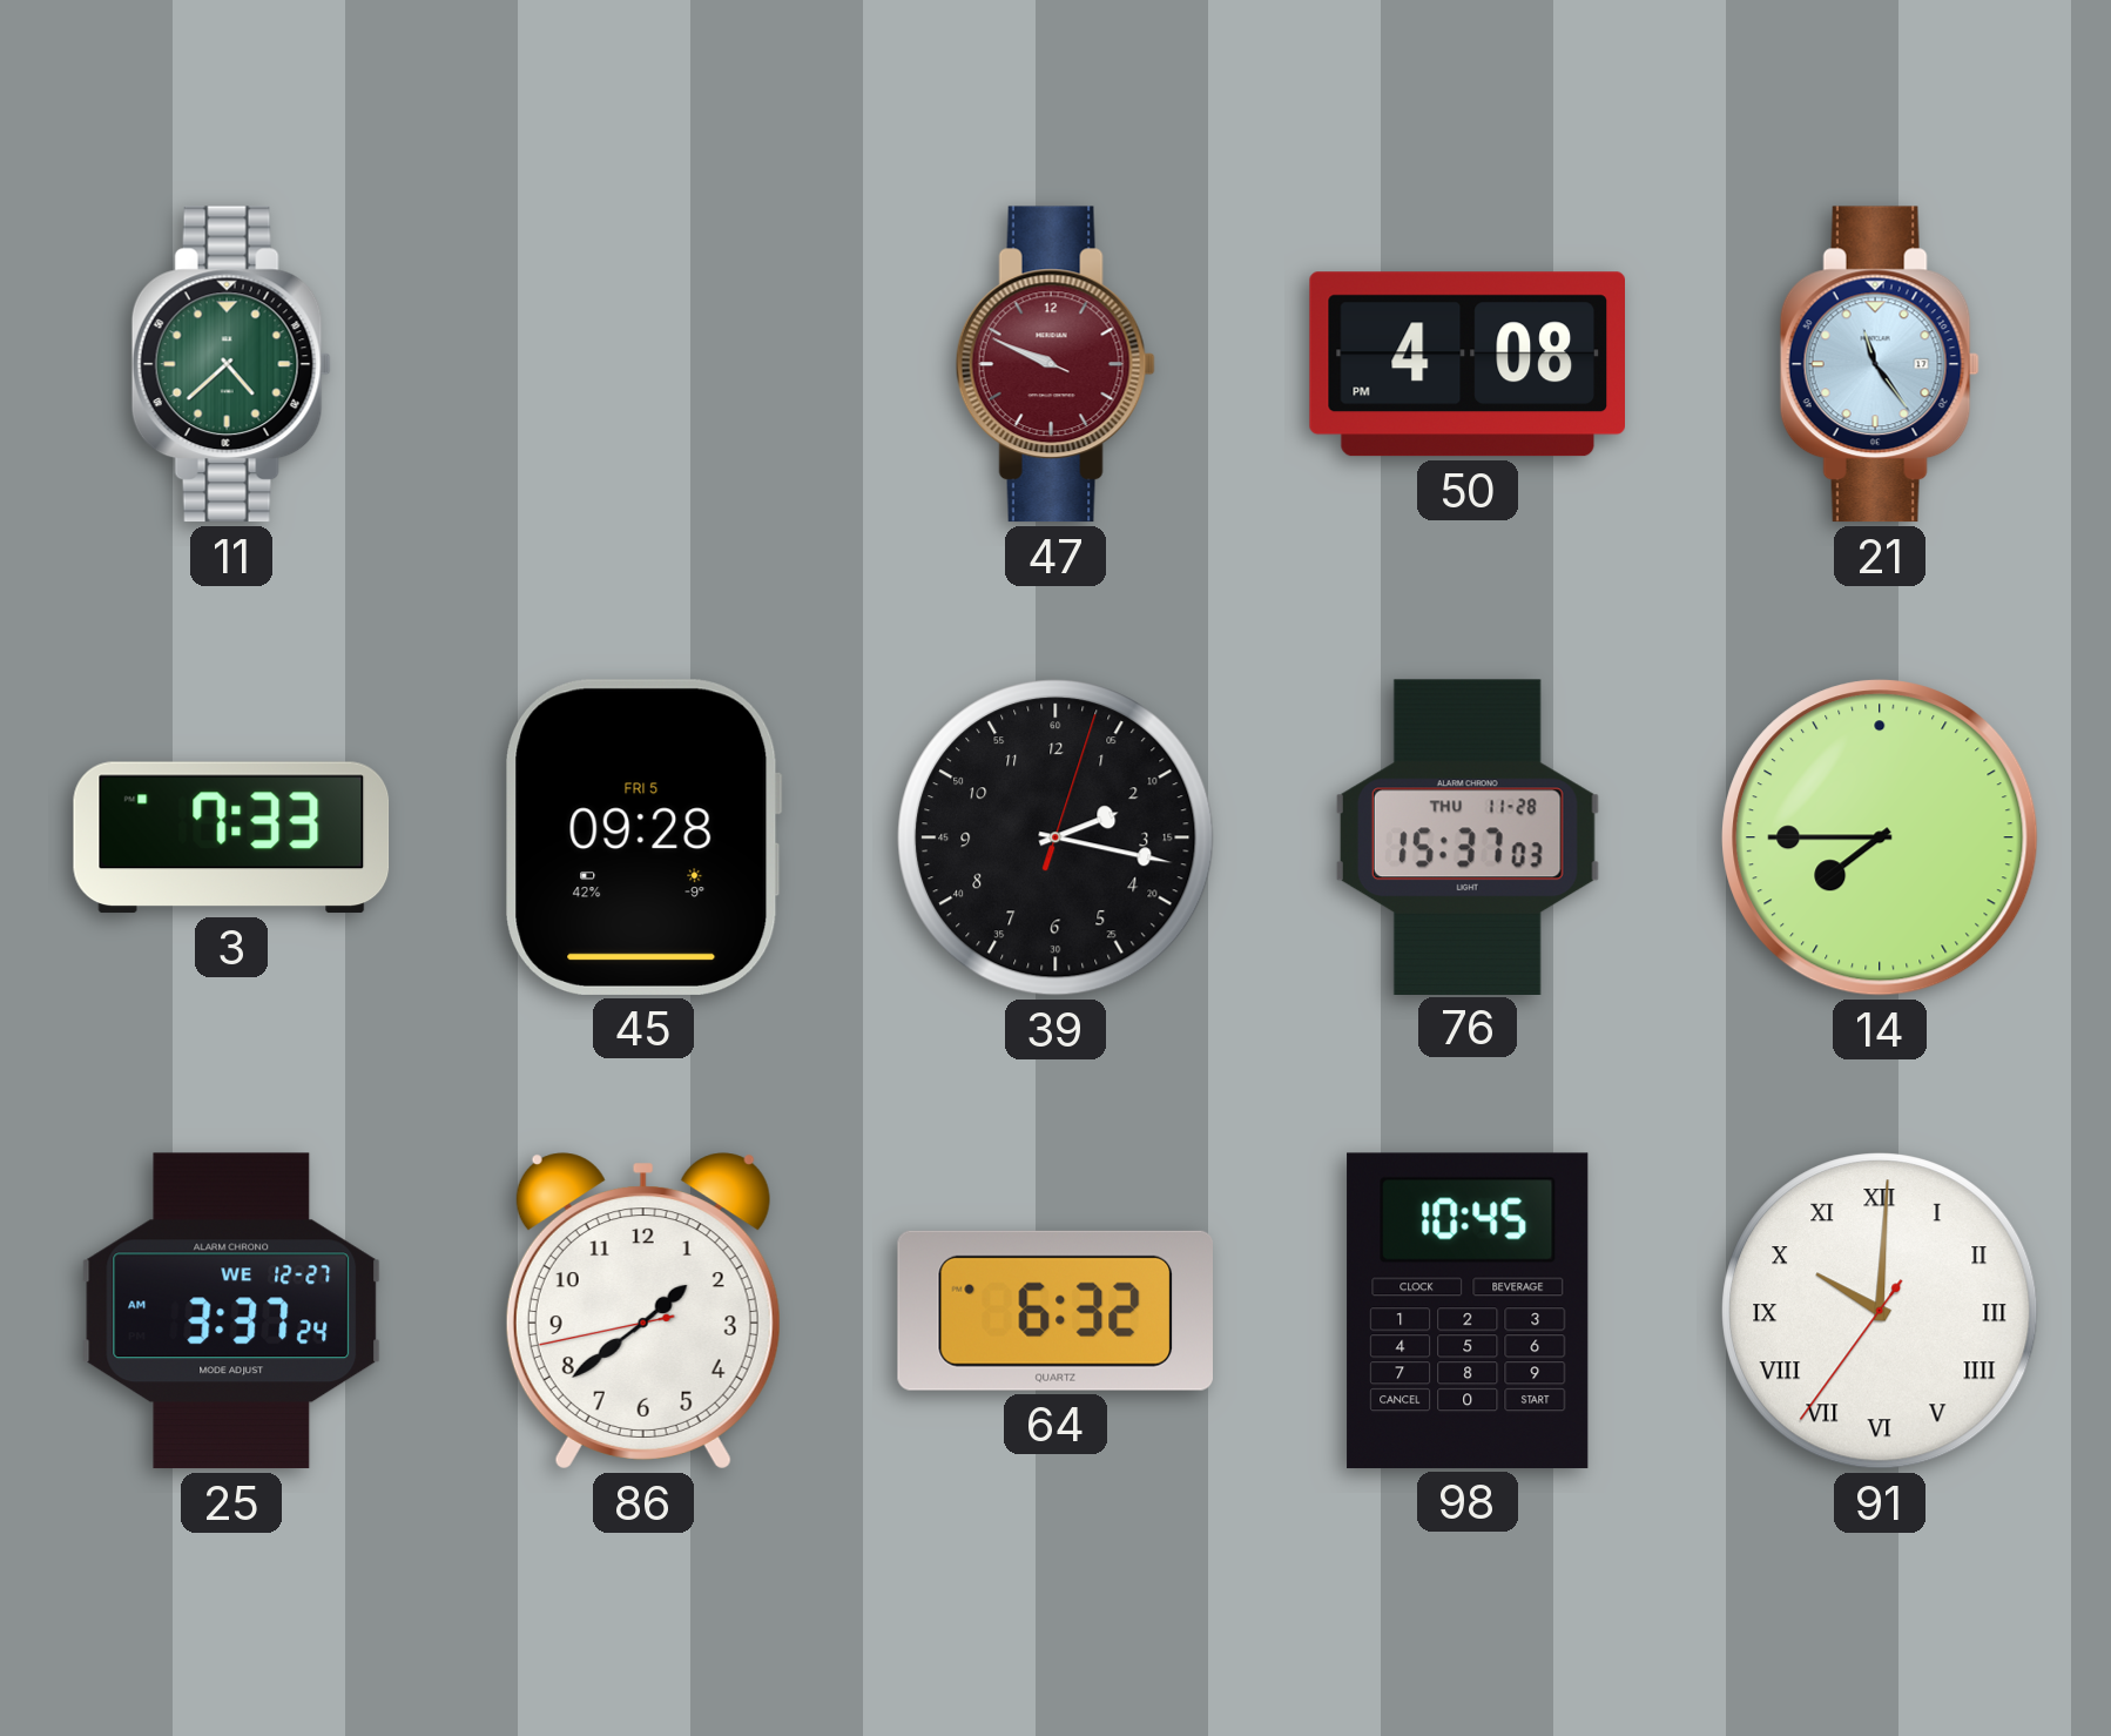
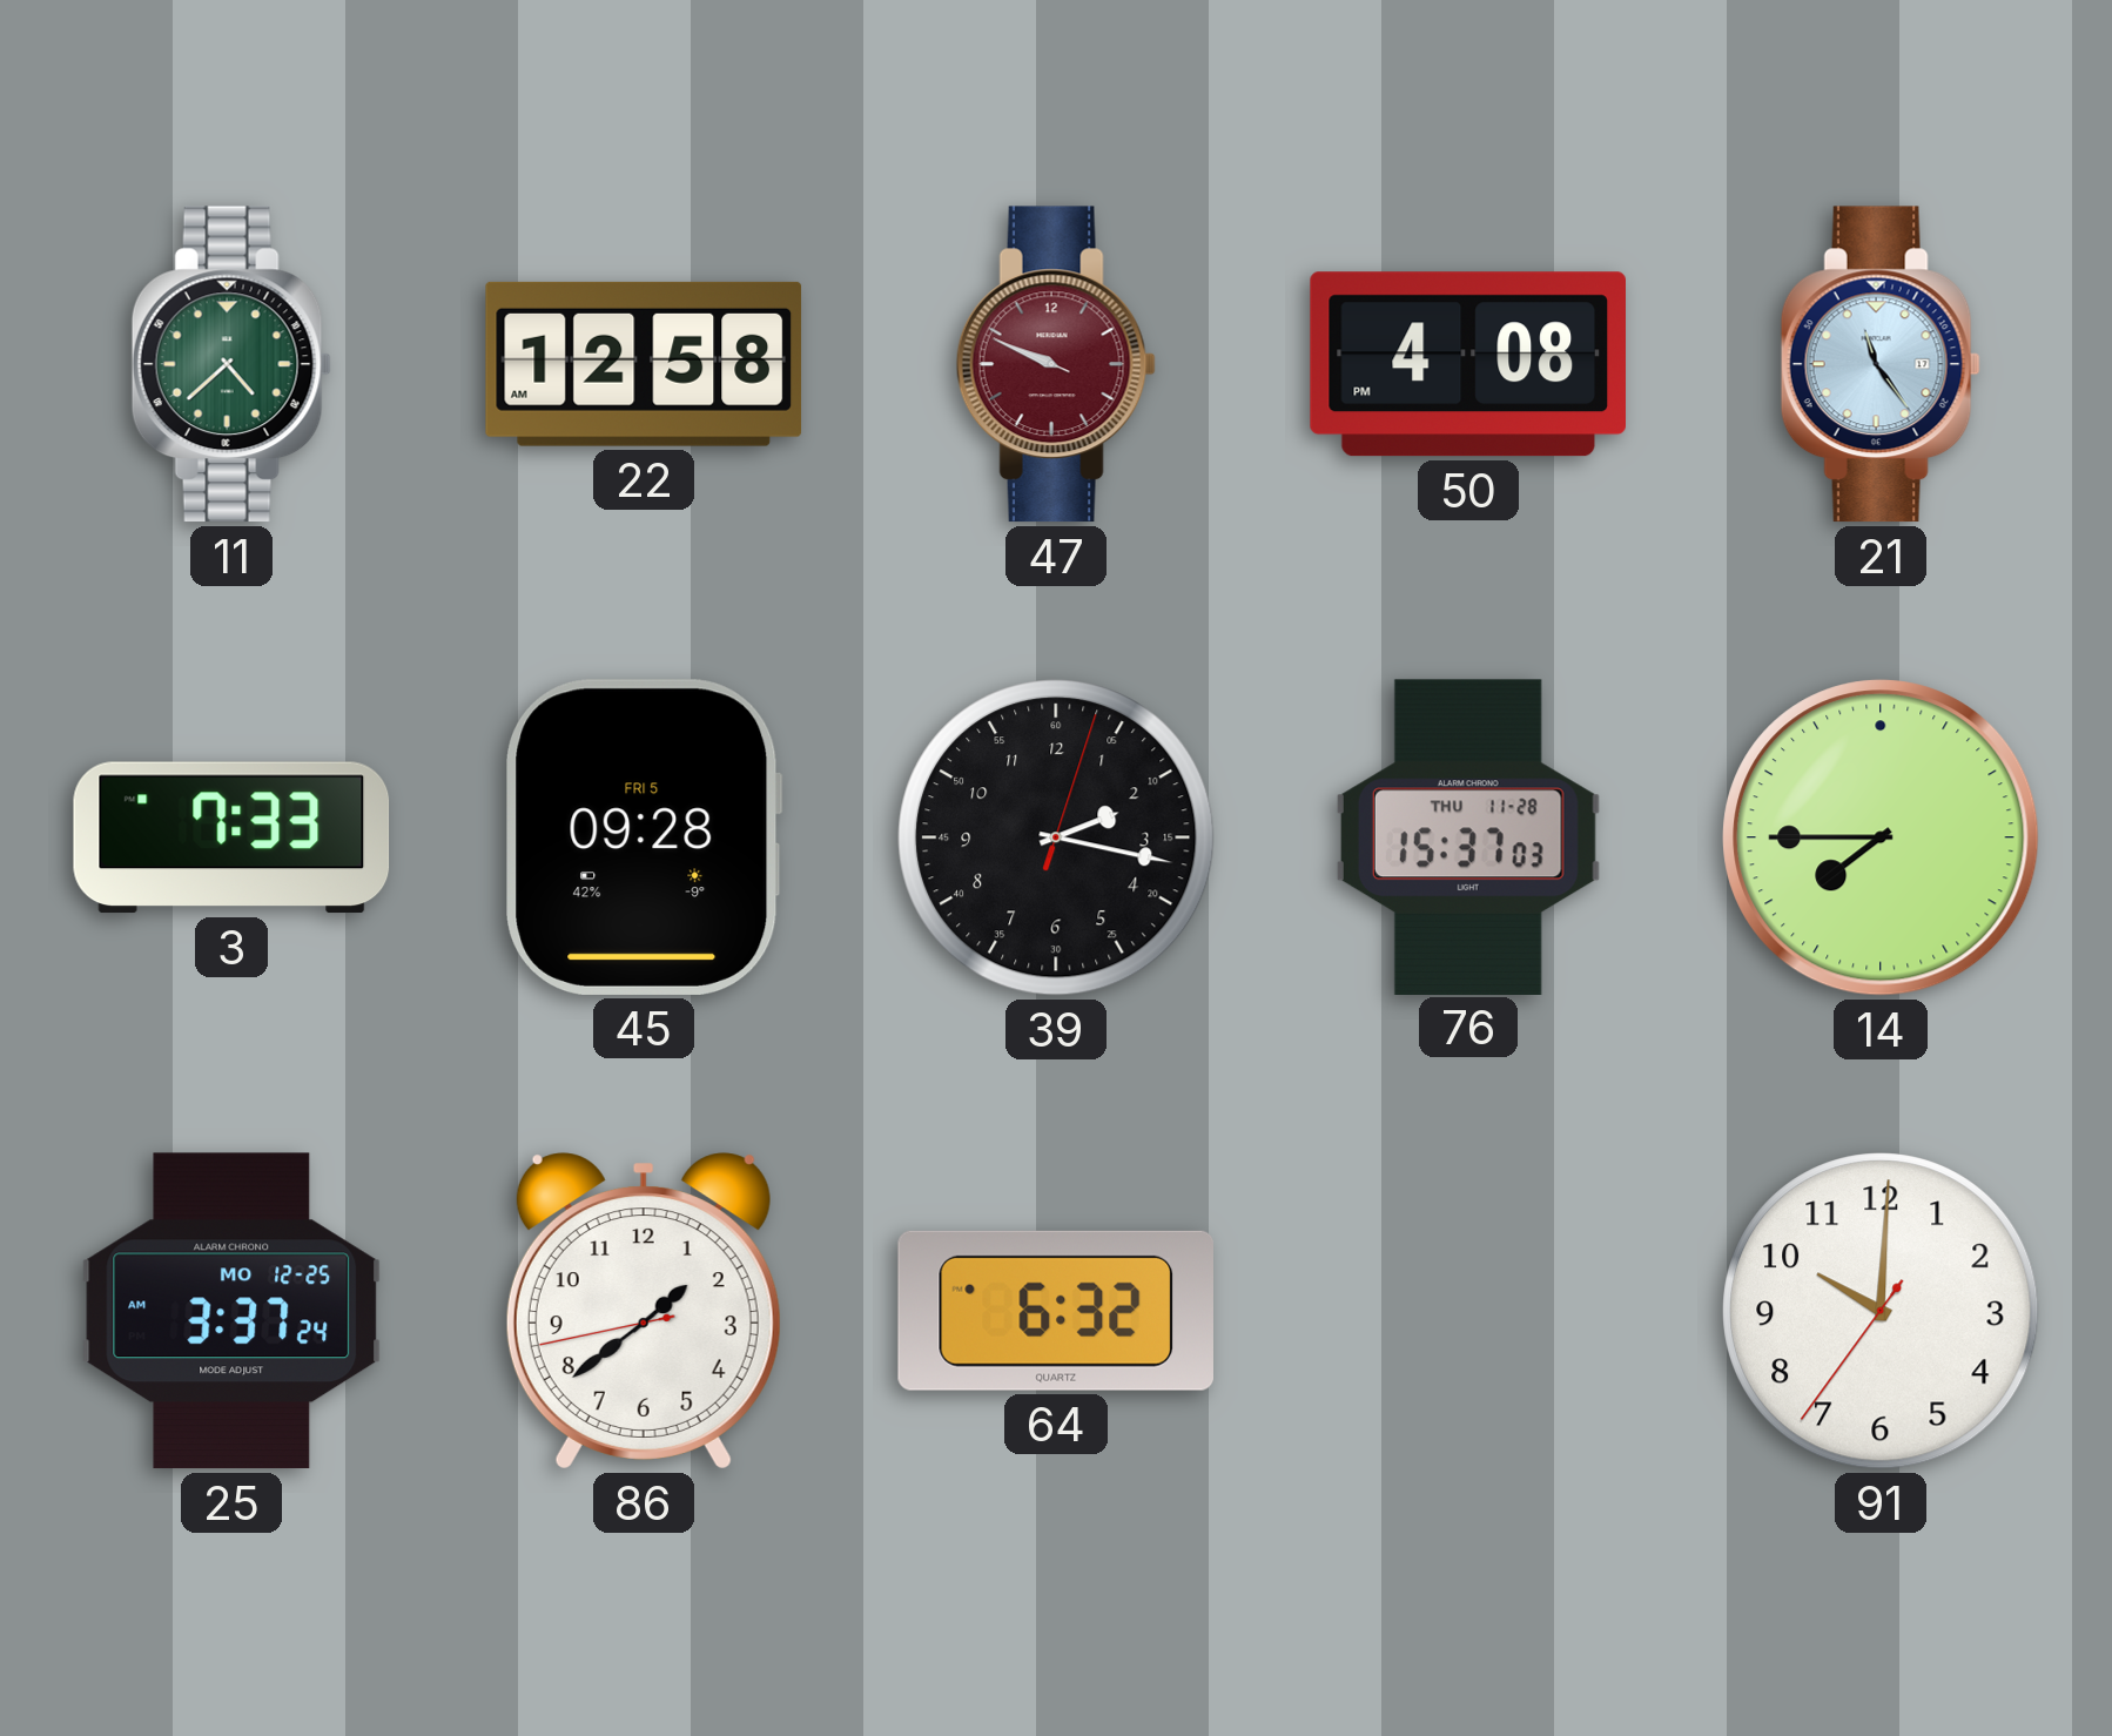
22: none -> 12:58
25 date: WE 12-27 -> MO 12-25
98: 10:45 -> none
91 numerals: Roman -> Arabic
